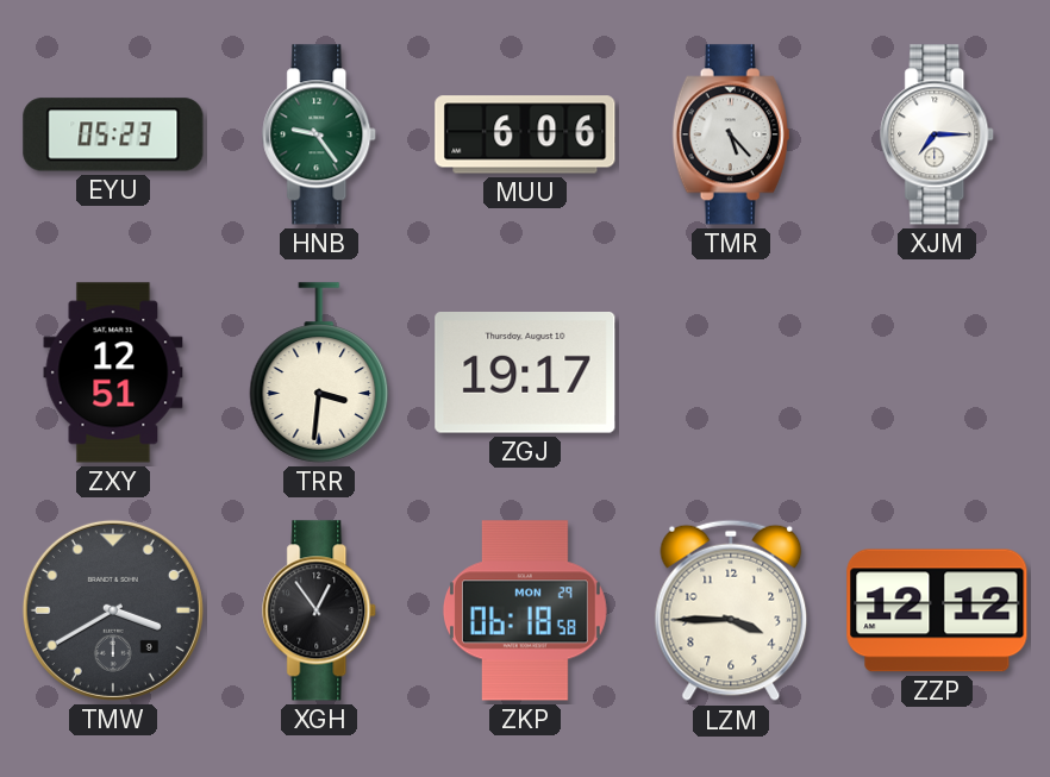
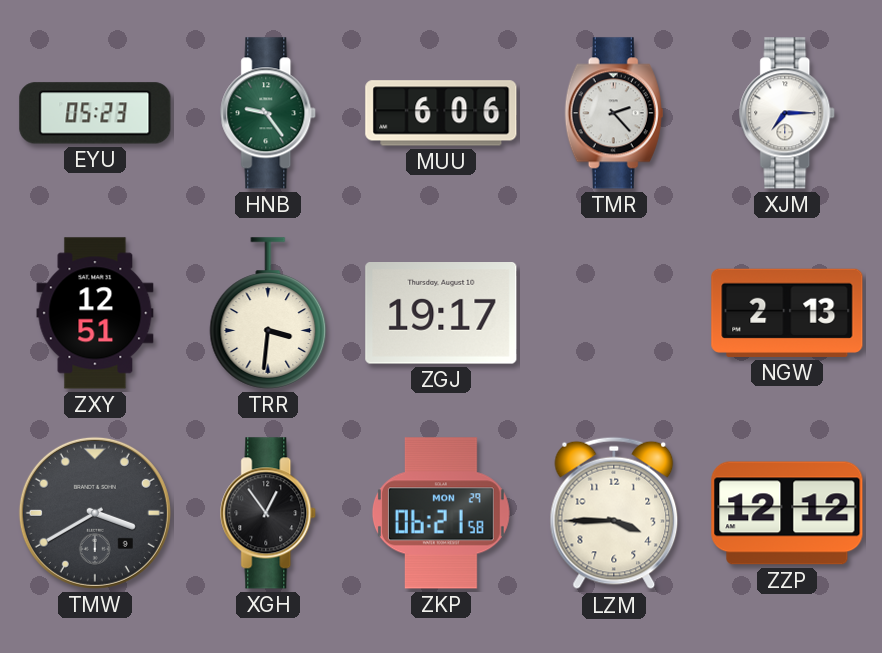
TMR: 5:23 -> 2:23
NGW: none -> 2:13
ZKP: 06:18 -> 06:21
